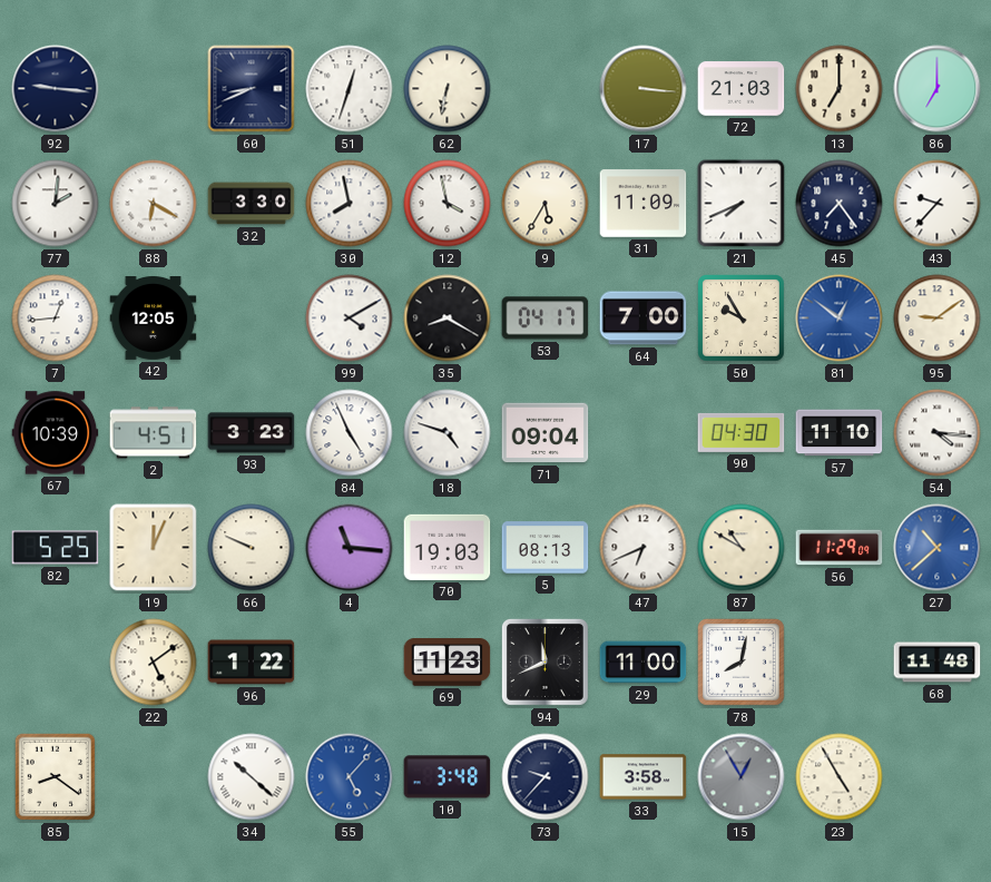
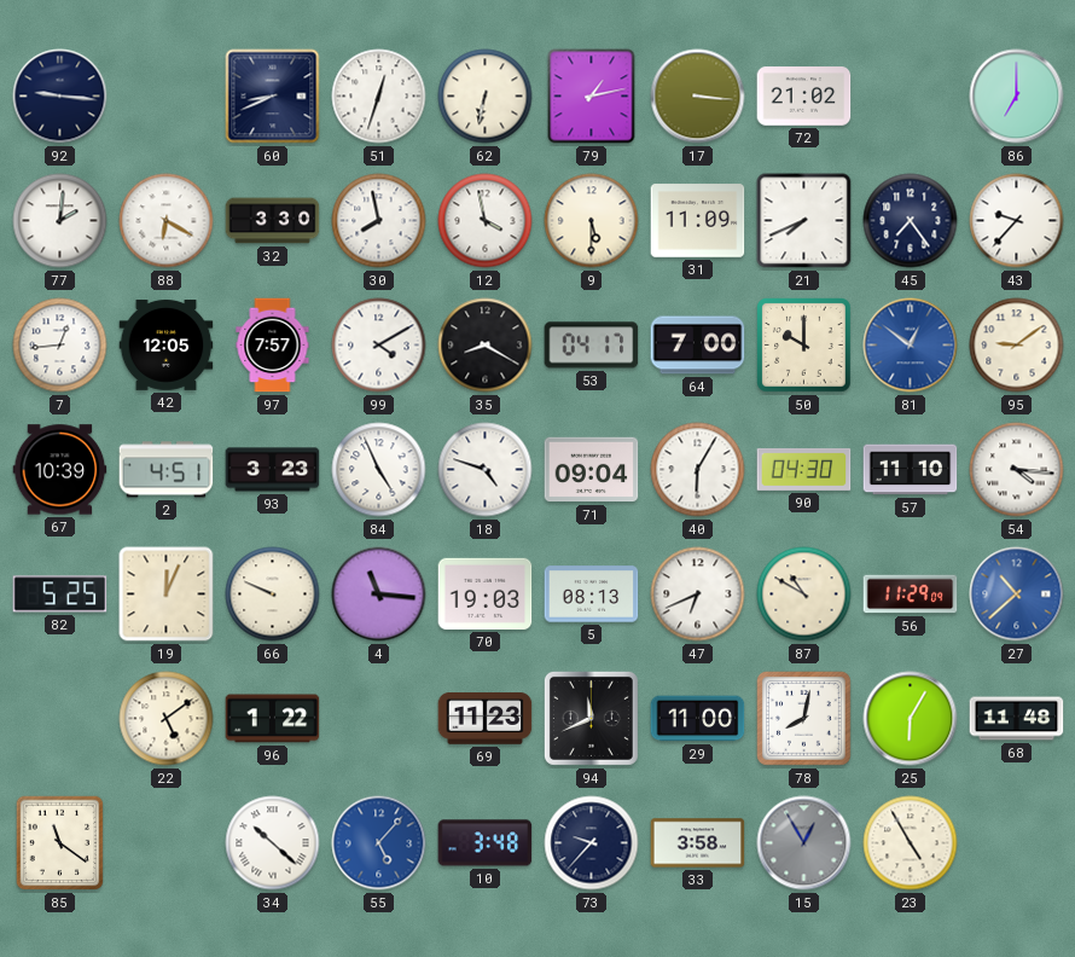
79: none -> 1:13
72: 21:03 -> 21:02
13: 7:00 -> none
9: 5:35 -> 5:30
97: none -> 7:57
50: 9:55 -> 10:00
40: none -> 6:05
25: none -> 6:05
85: 8:21 -> 11:21
